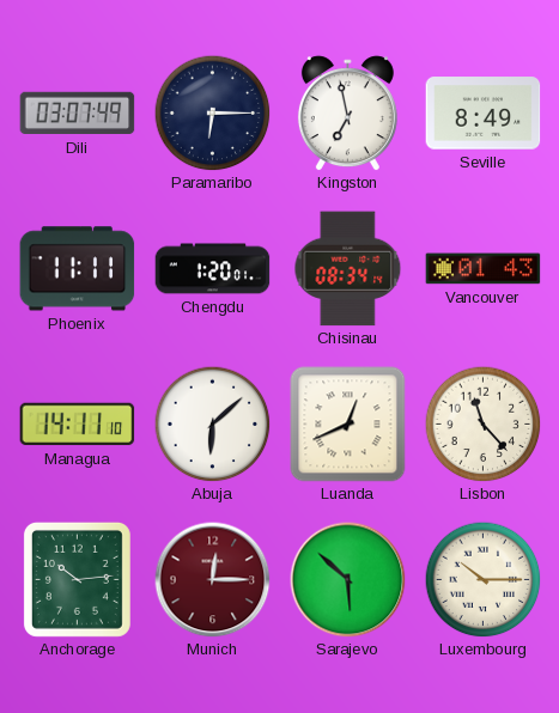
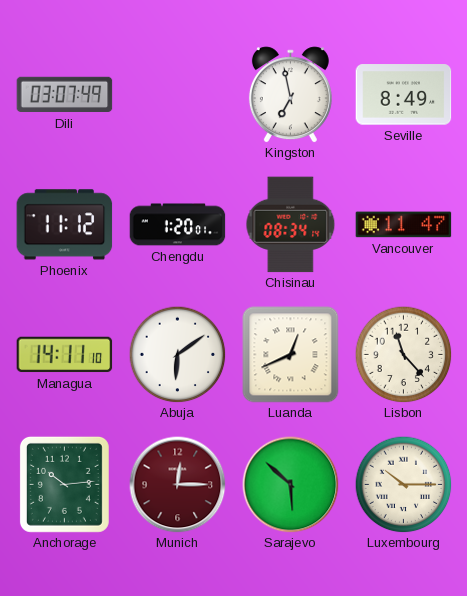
Paramaribo: 6:15 -> none
Phoenix: 11:11 -> 11:12
Vancouver: 01:43 -> 11:47
Abuja: 6:08 -> 6:09
